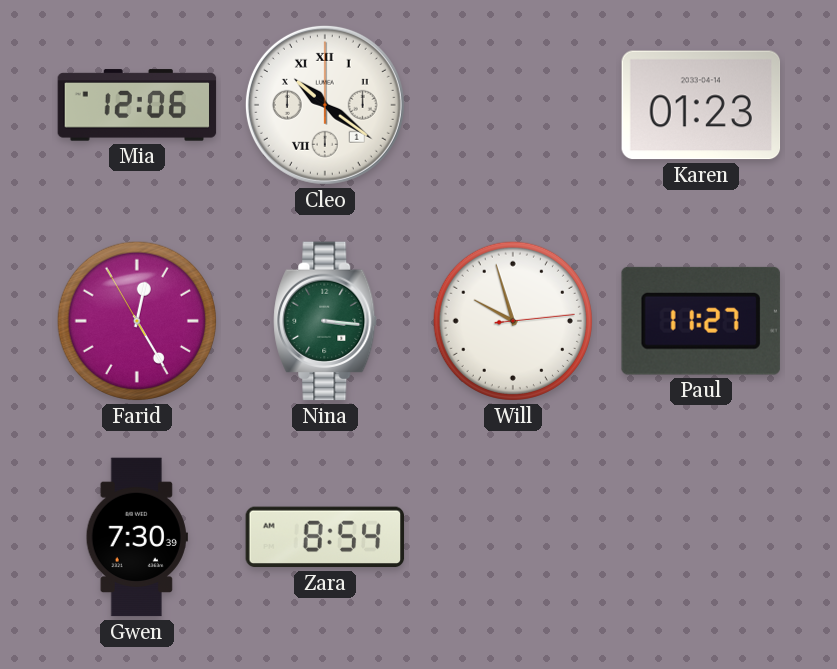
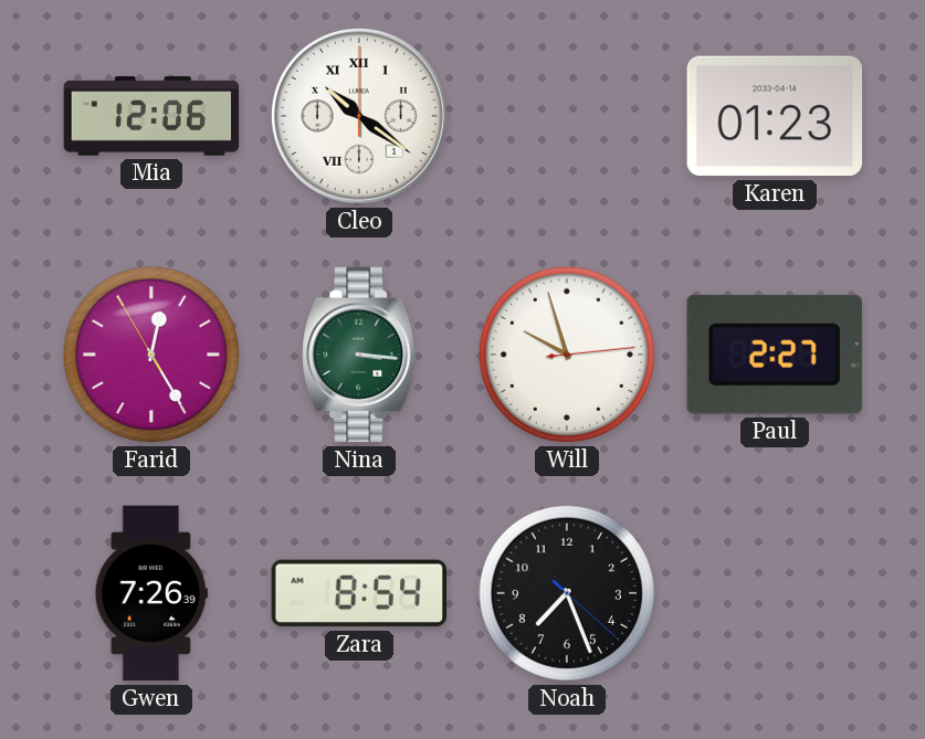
Paul: 11:27 -> 2:27
Gwen: 7:30 -> 7:26
Noah: none -> 7:26
